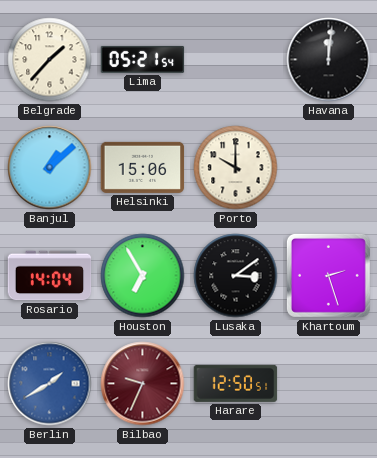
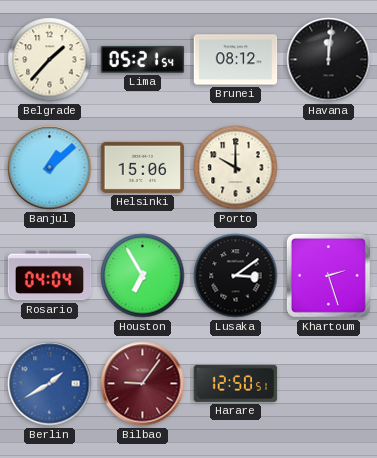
Brunei: none -> 08:12
Rosario: 14:04 -> 04:04
Bilbao: 9:34 -> 9:06
